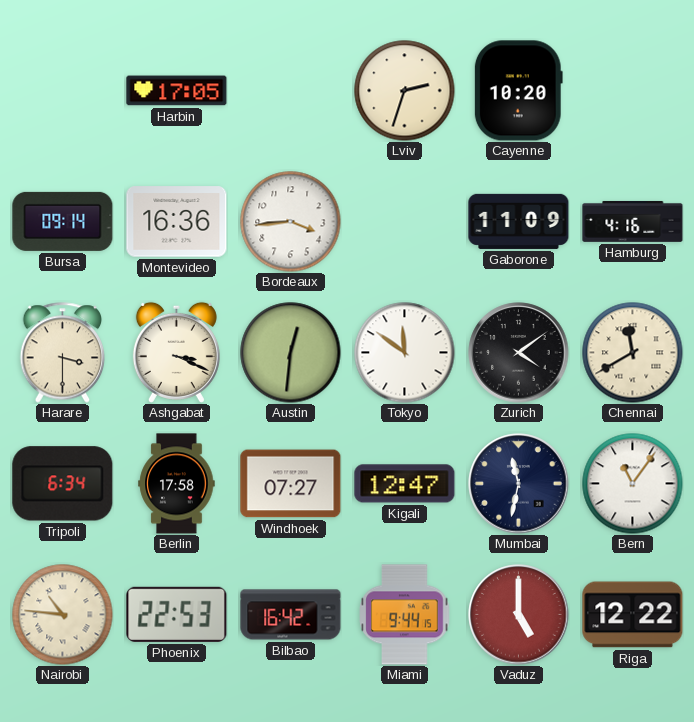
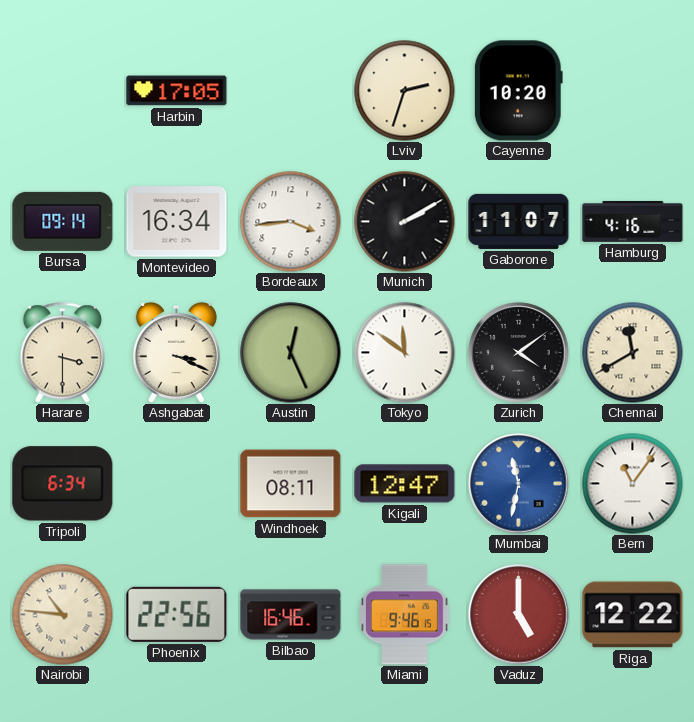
Montevideo: 16:36 -> 16:34
Munich: none -> 2:10
Gaborone: 11:09 -> 11:07
Austin: 12:31 -> 12:26
Berlin: 17:58 -> none
Windhoek: 07:27 -> 08:11
Mumbai dial: navy -> blue
Phoenix: 22:53 -> 22:56
Bilbao: 16:42 -> 16:46
Miami: 9:44 -> 9:46
